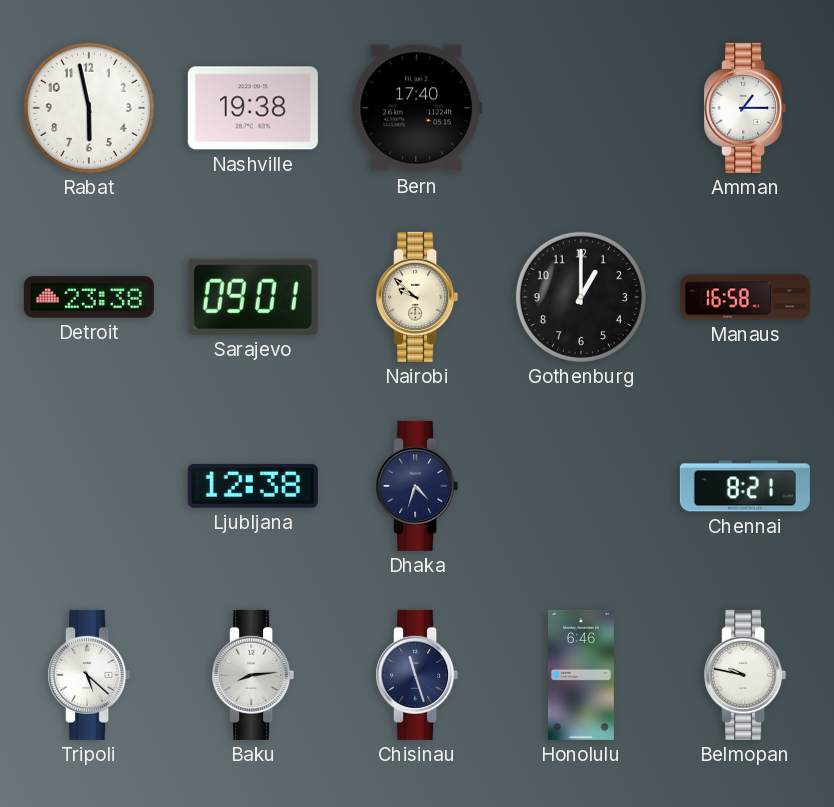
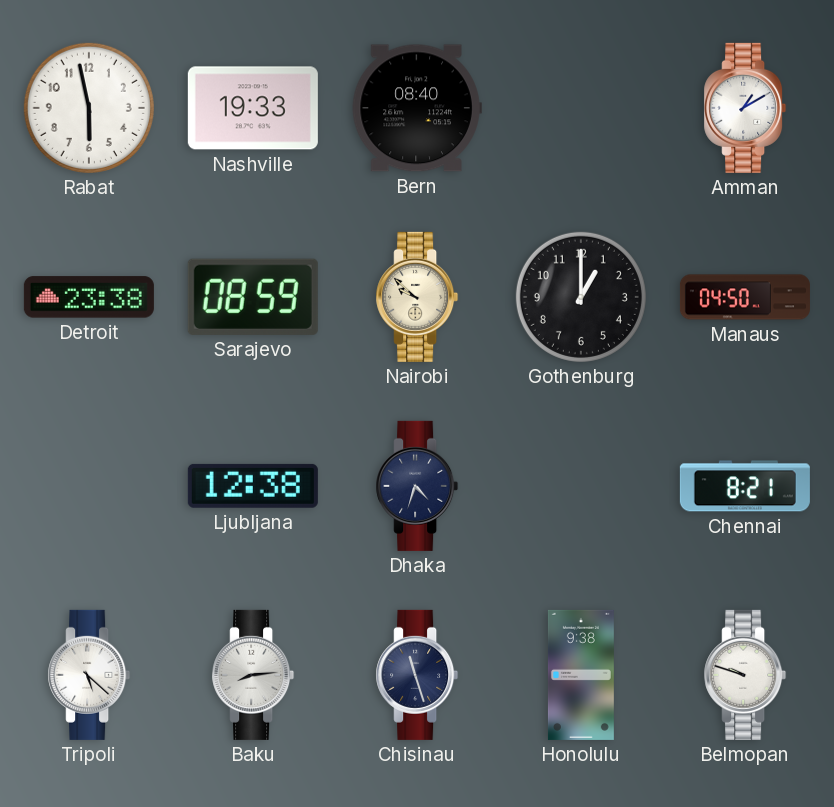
Nashville: 19:38 -> 19:33
Bern: 17:40 -> 08:40
Amman: 1:15 -> 1:10
Sarajevo: 09:01 -> 08:59
Manaus: 16:58 -> 04:50
Honolulu: 6:46 -> 9:38
Belmopan: 9:47 -> 9:48
